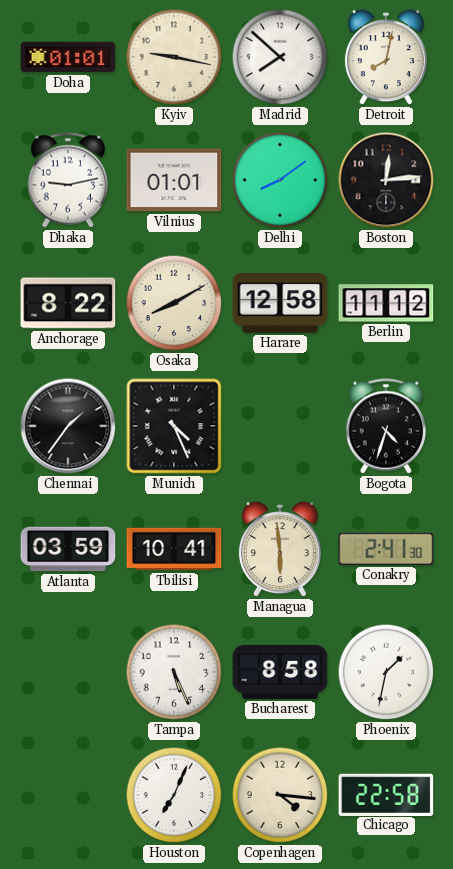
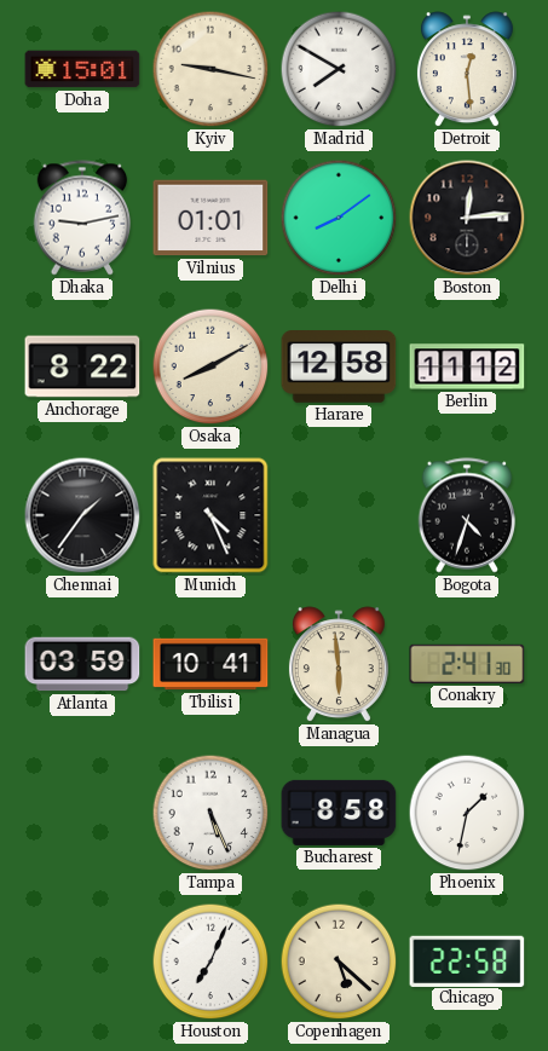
Doha: 01:01 -> 15:01
Madrid: 7:52 -> 7:50
Detroit: 8:02 -> 12:29
Copenhagen: 4:16 -> 5:22
